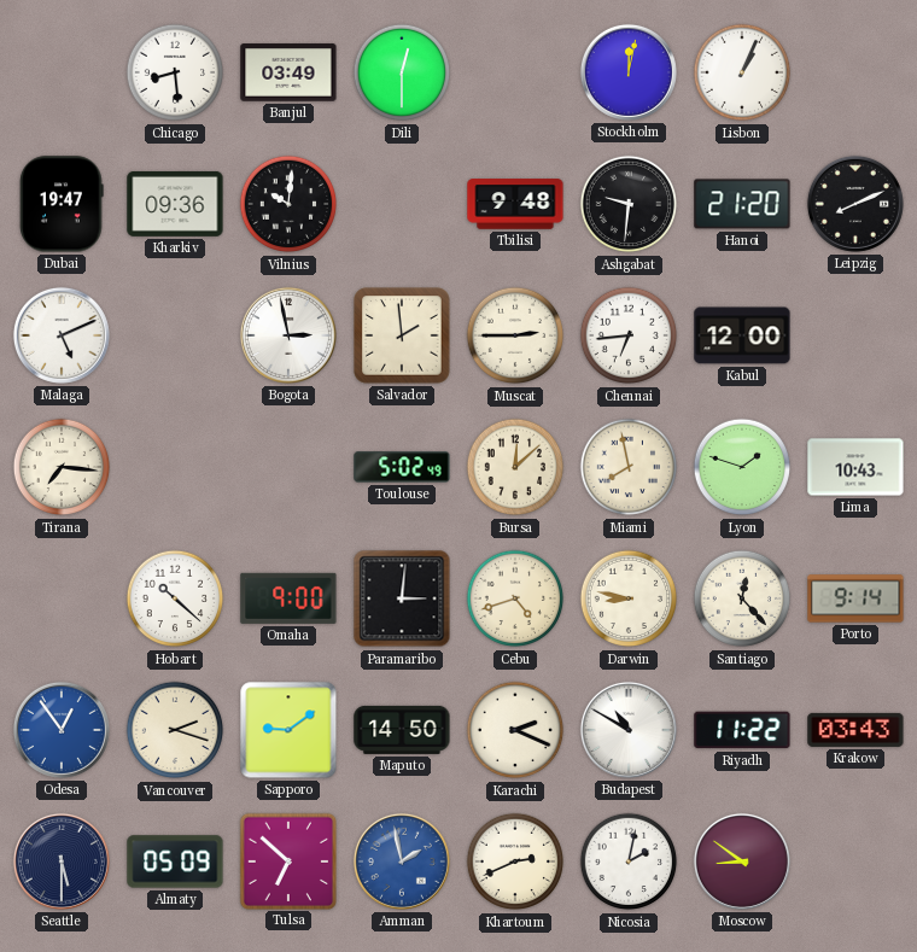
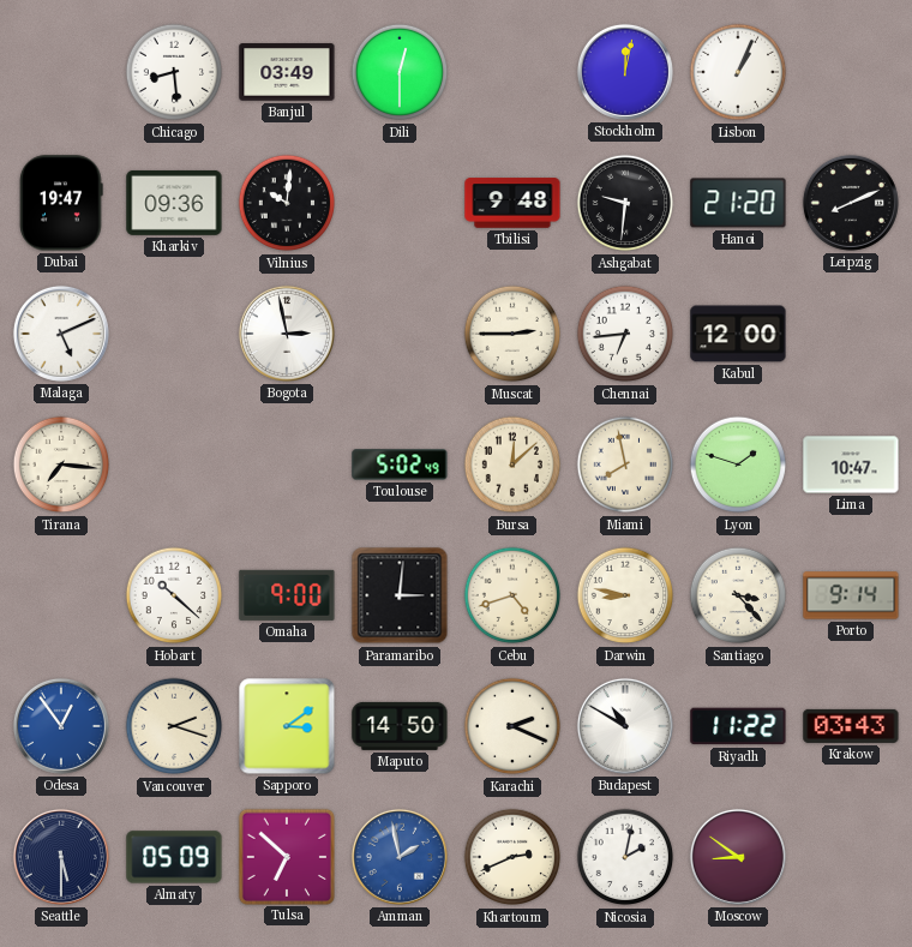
Salvador: 1:59 -> none
Lima: 10:43 -> 10:47
Santiago: 12:23 -> 3:23
Sapporo: 9:09 -> 3:09
